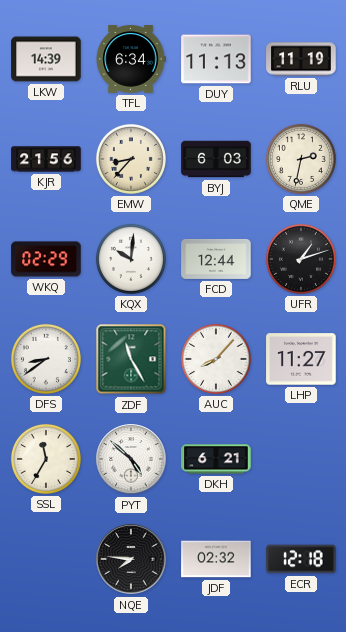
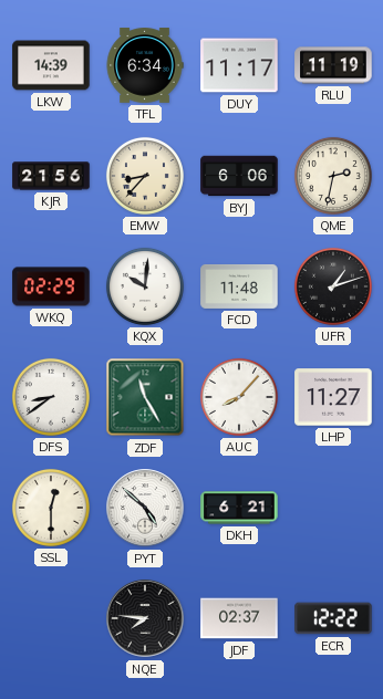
DUY: 11:13 -> 11:17
BYJ: 6:03 -> 6:06
FCD: 12:44 -> 11:48
SSL: 11:35 -> 12:30
JDF: 02:32 -> 02:37
ECR: 12:18 -> 12:22
